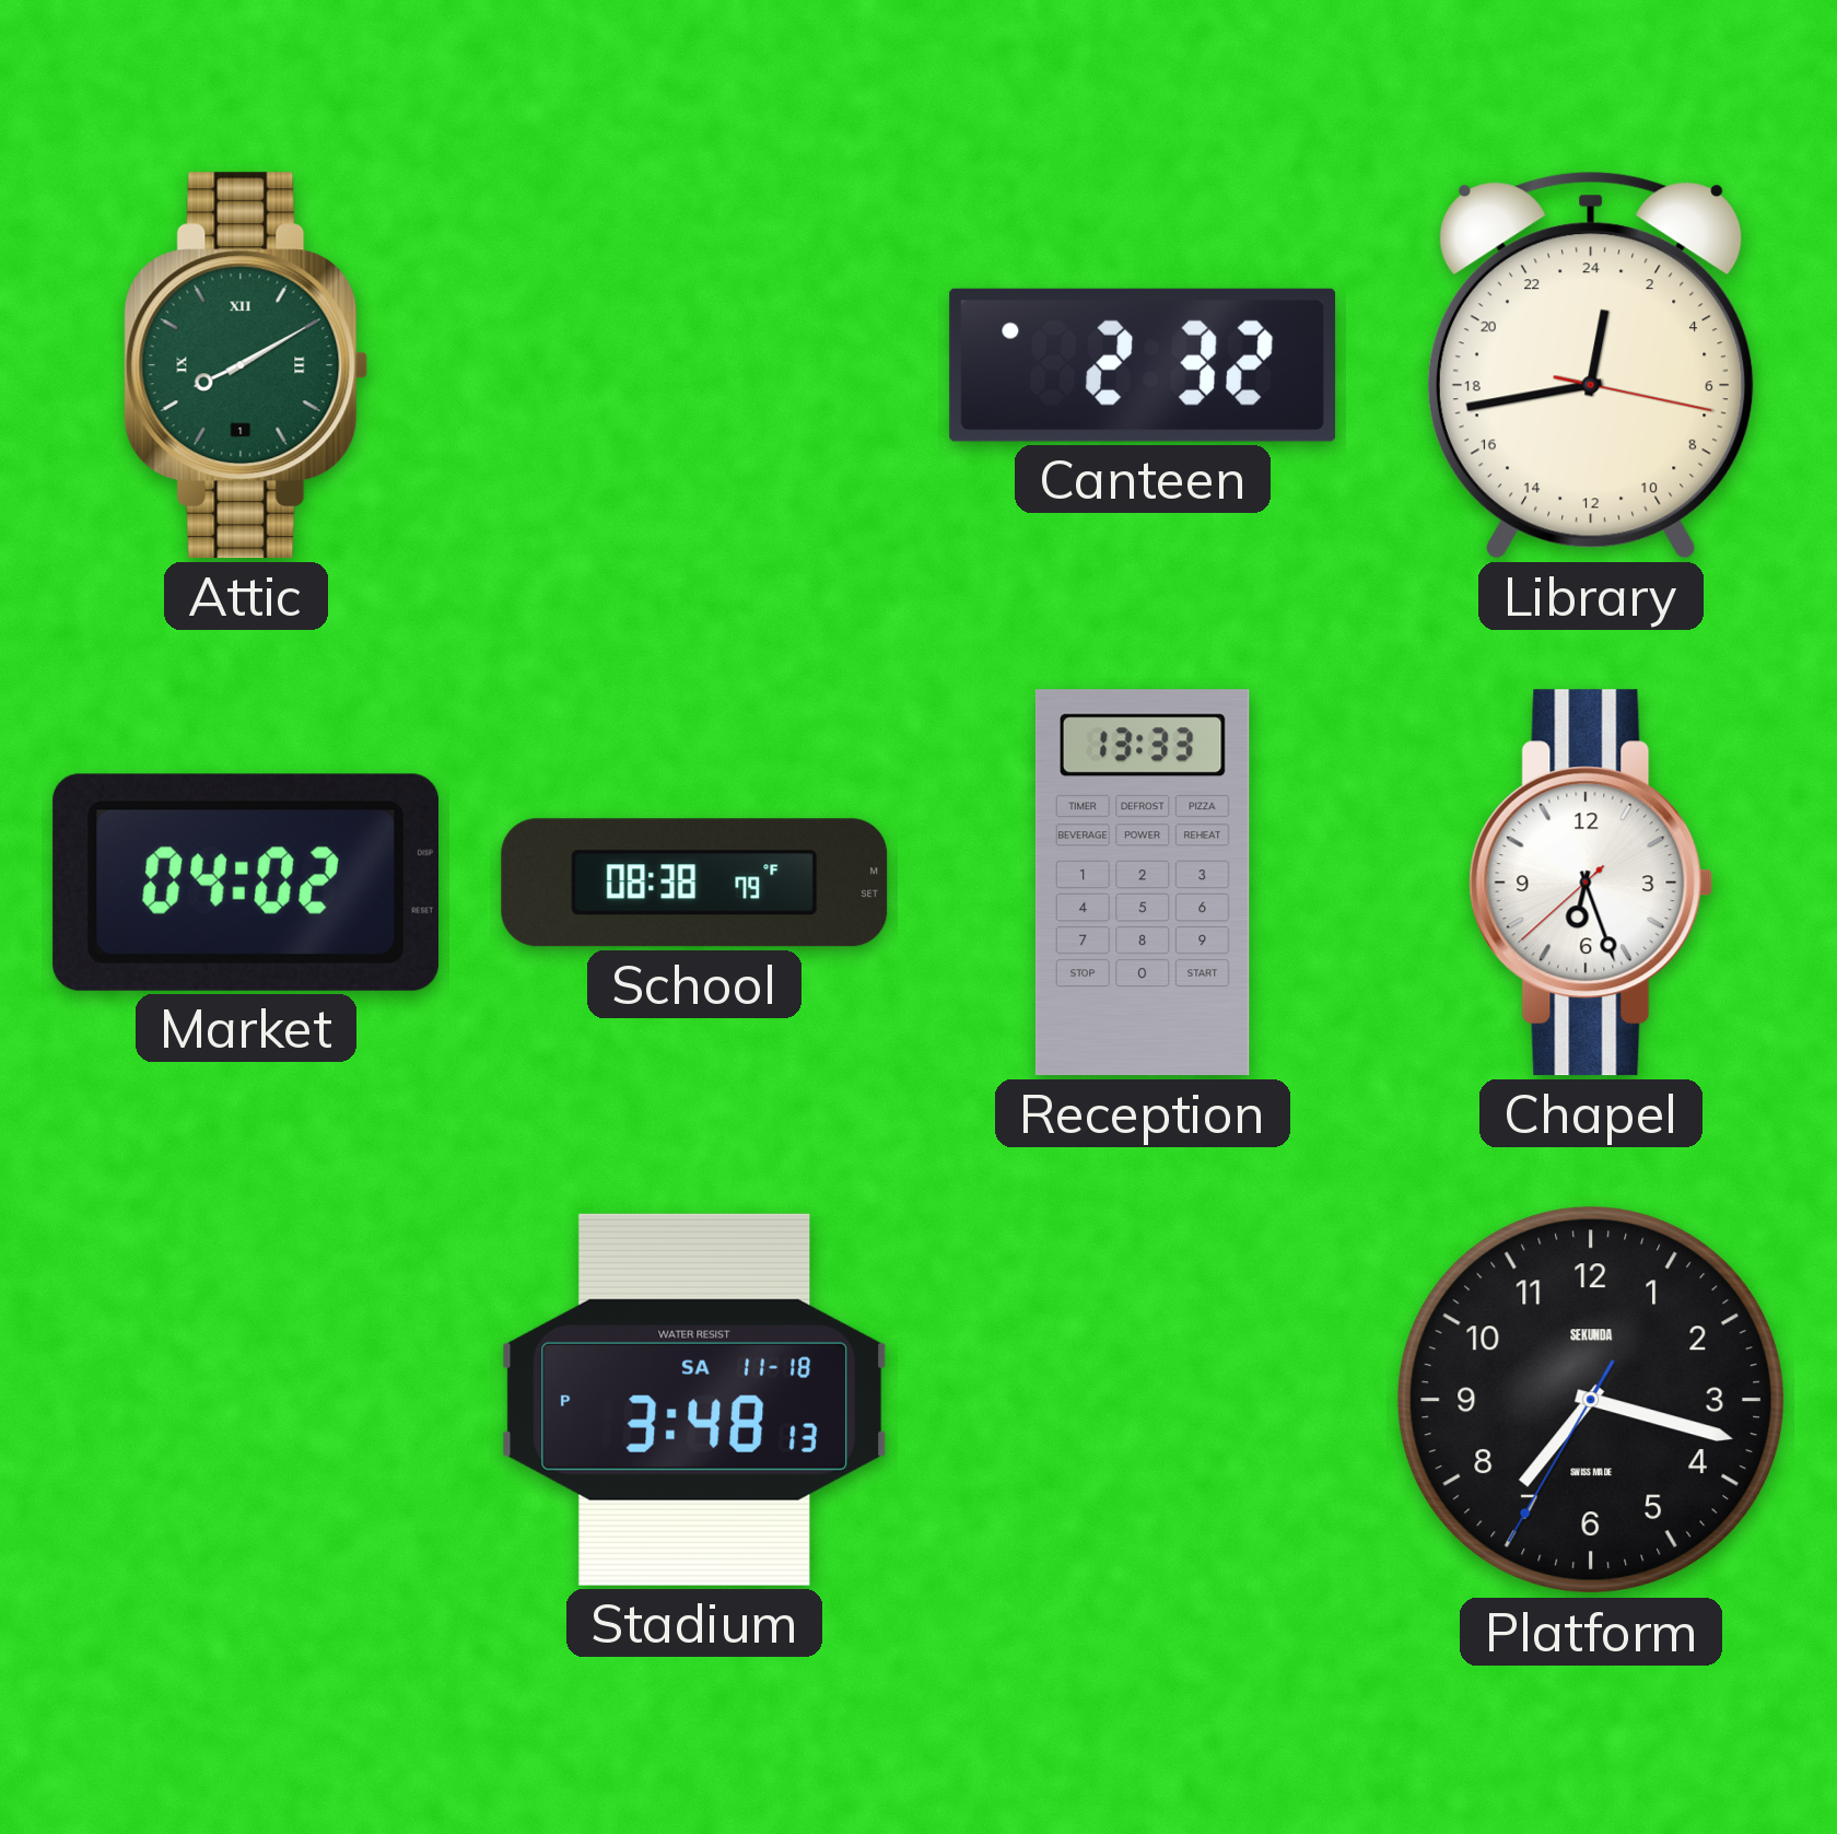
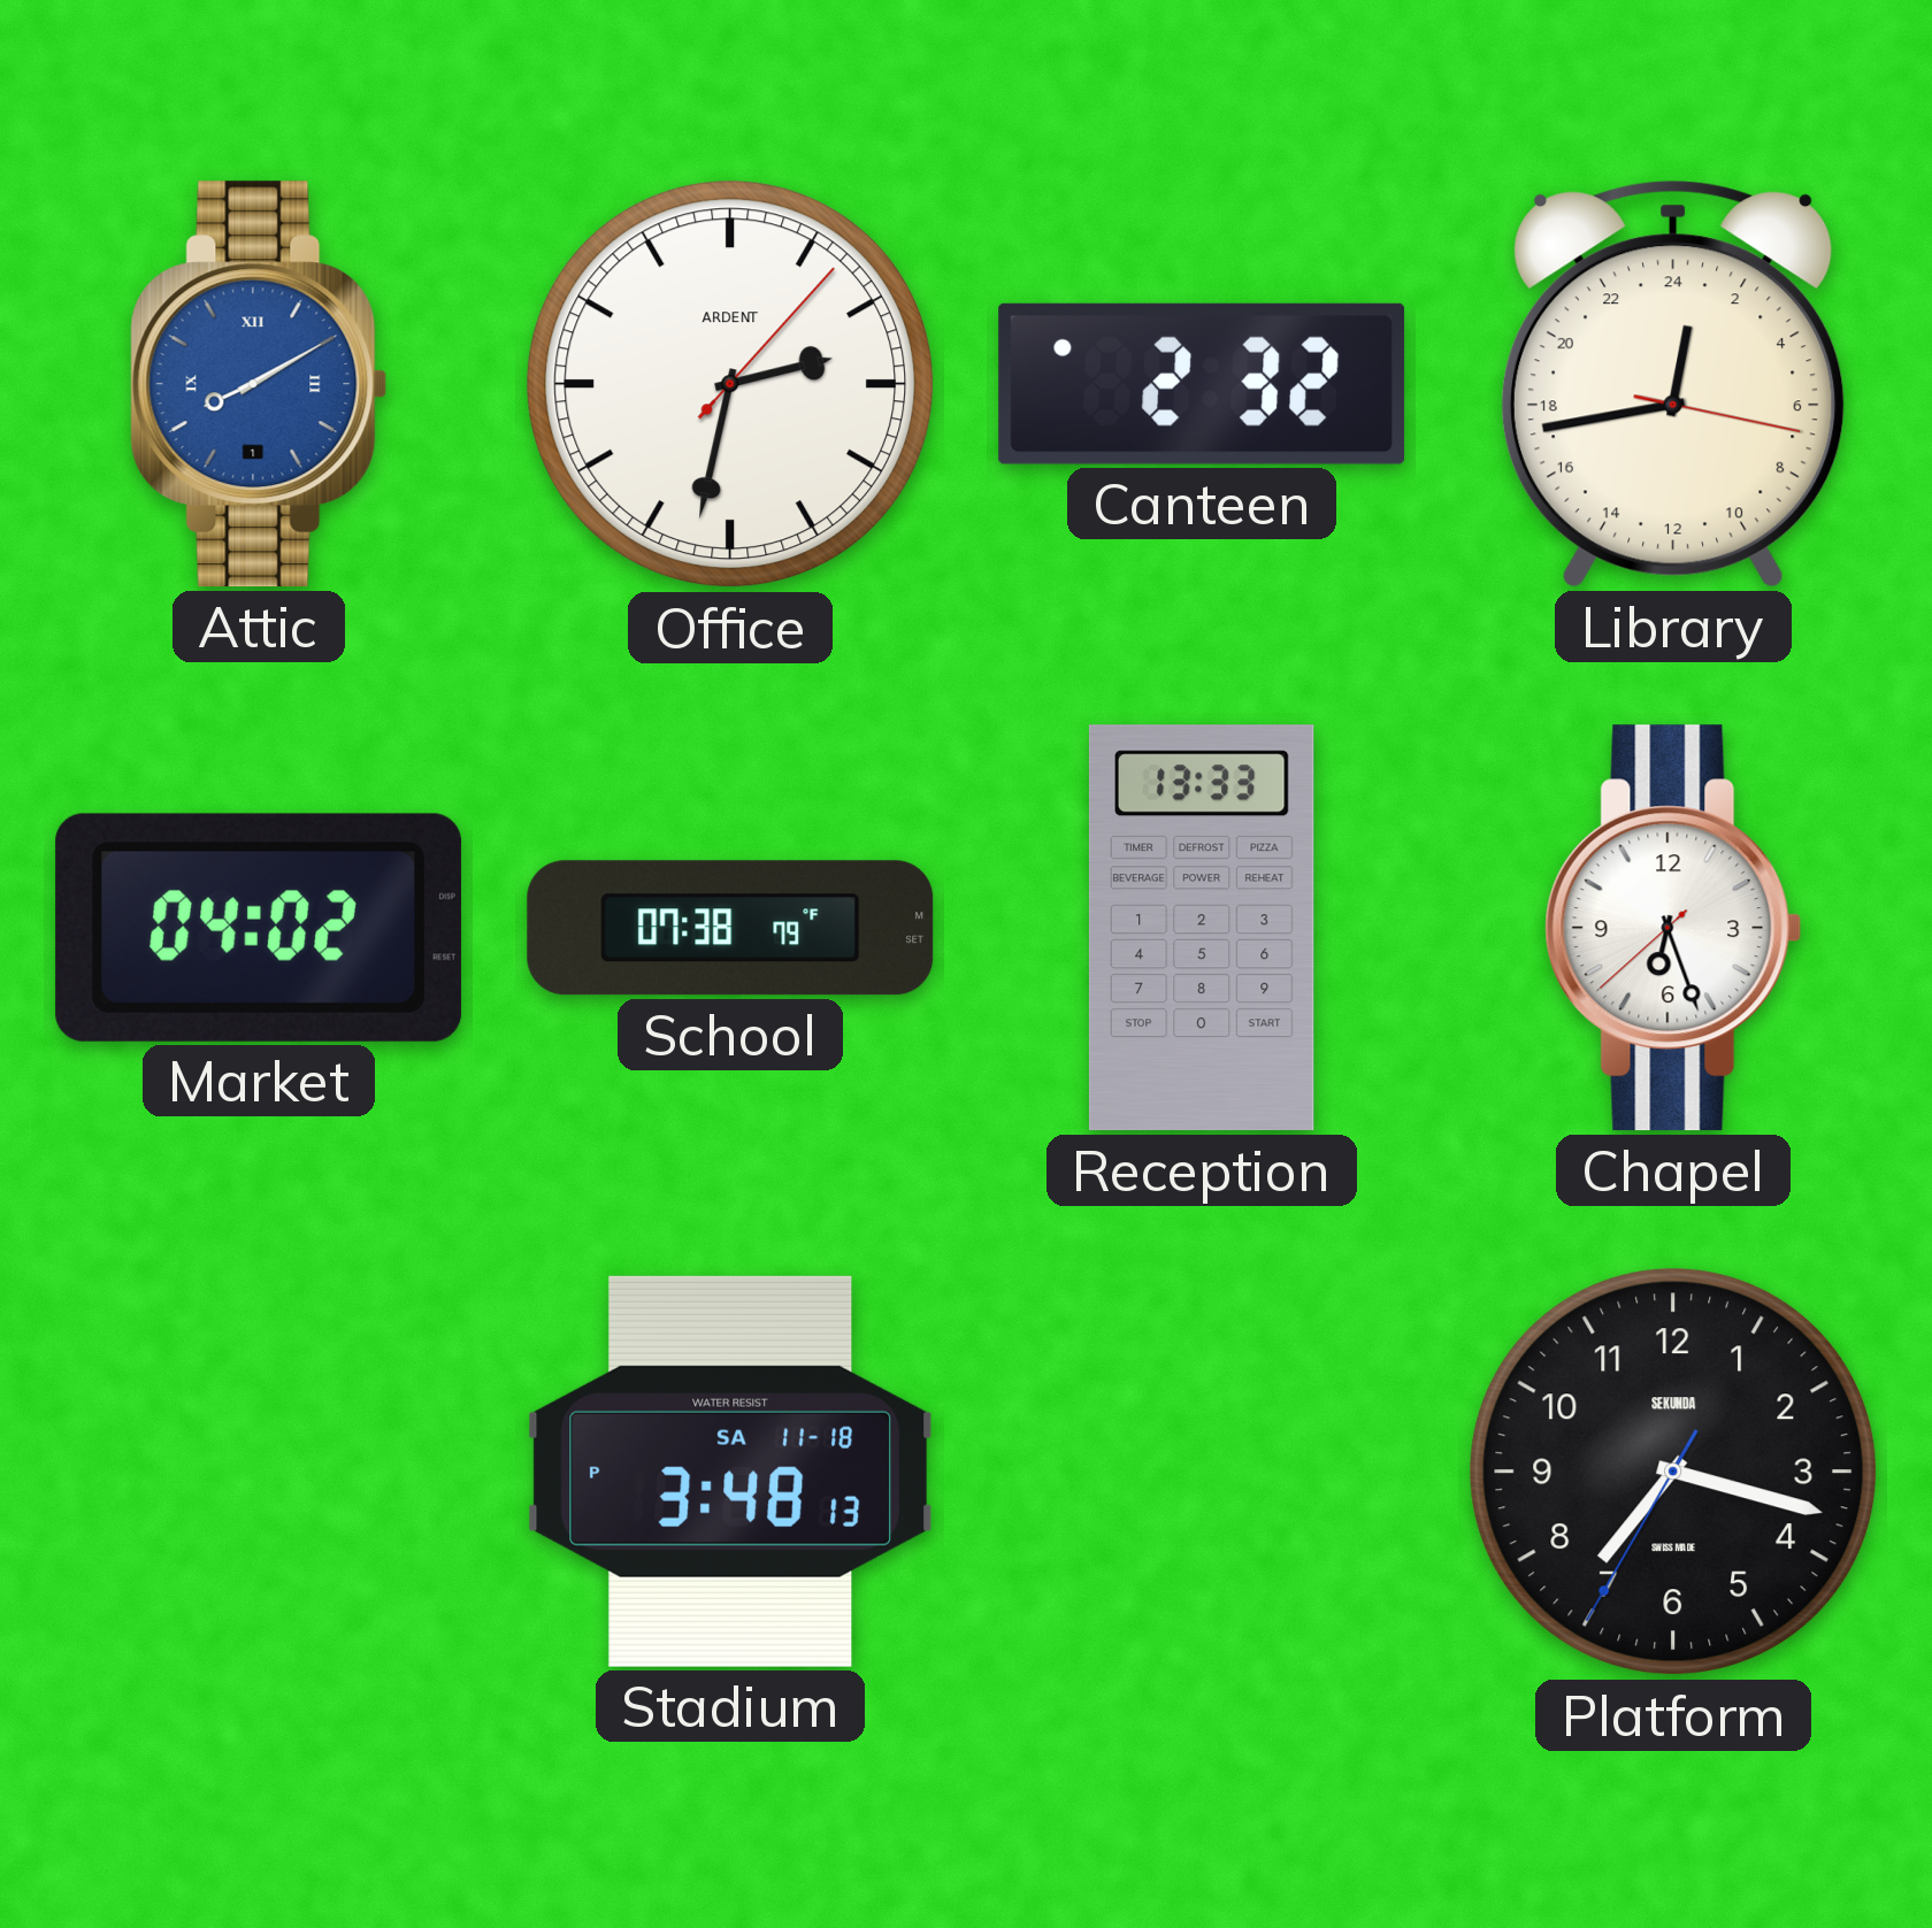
Attic dial: green -> blue
Office: none -> 2:32
School: 08:38 -> 07:38
